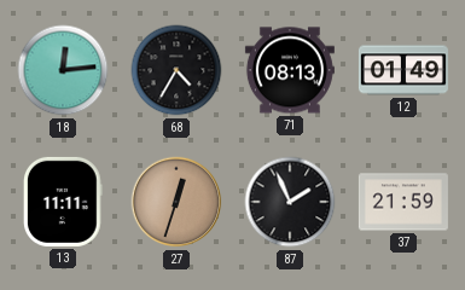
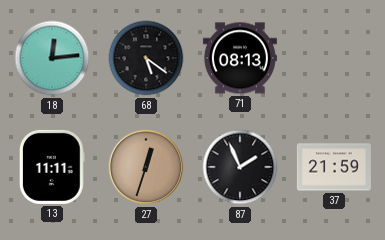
68: 4:35 -> 5:21
12: 01:49 -> none
